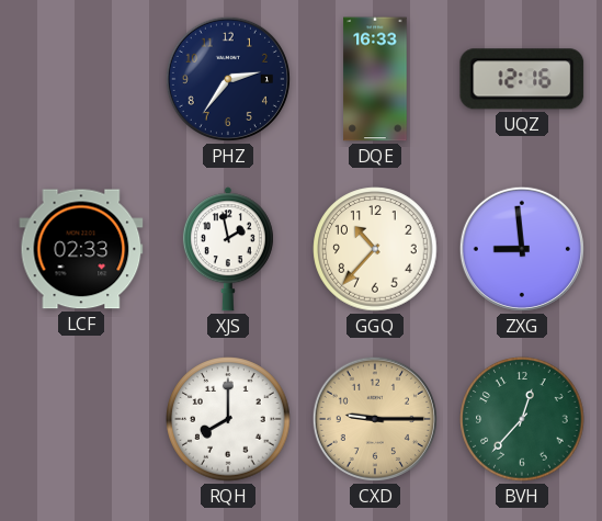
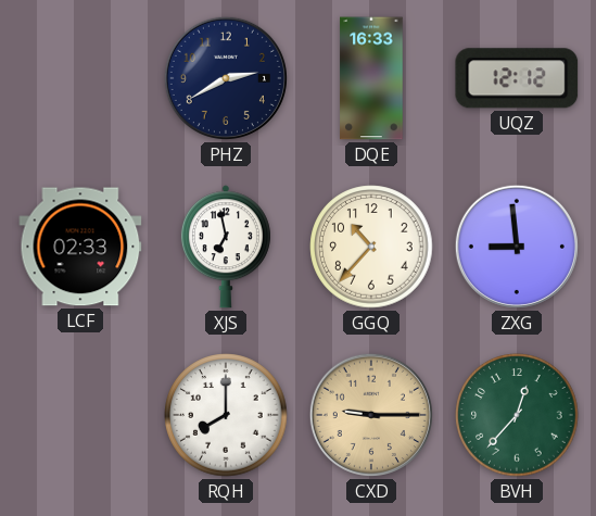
PHZ: 2:36 -> 2:40
UQZ: 12:16 -> 12:12
XJS: 1:58 -> 6:58
